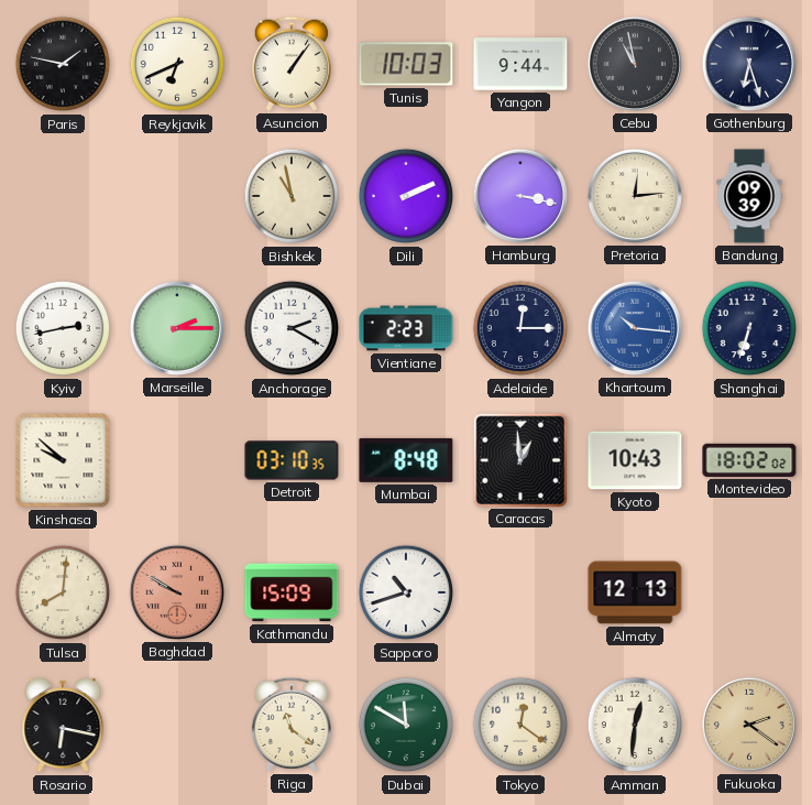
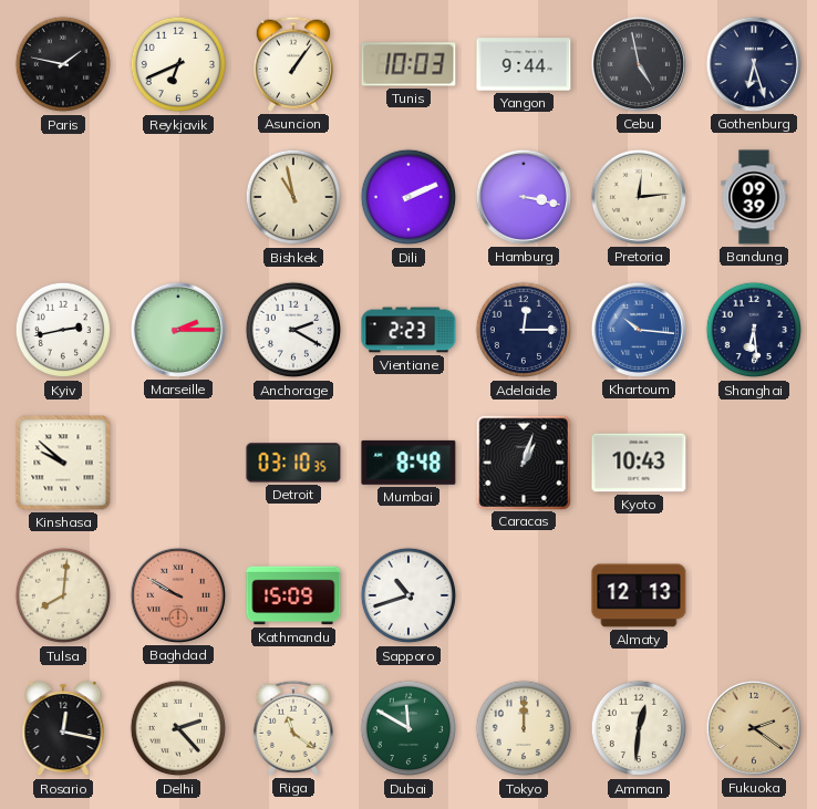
Cebu: 10:58 -> 4:58
Shanghai: 6:33 -> 6:29
Caracas: 12:59 -> 1:03
Montevideo: 18:02 -> none
Rosario: 6:17 -> 12:17
Delhi: none -> 2:23
Tokyo: 12:21 -> 12:00
